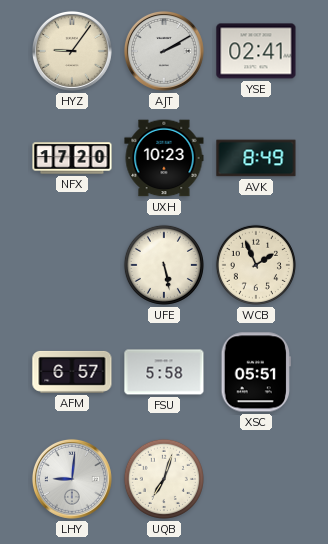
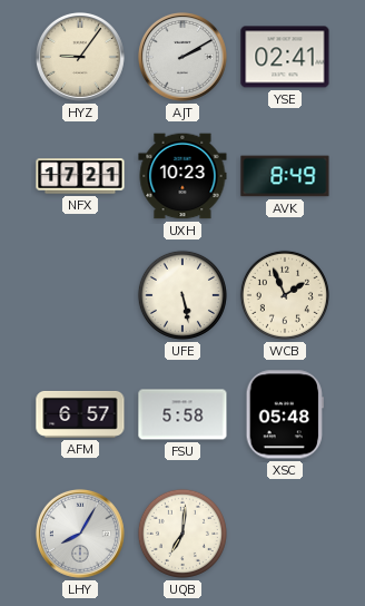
NFX: 17:20 -> 17:21
XSC: 05:51 -> 05:48
LHY: 9:01 -> 8:05
UQB: 7:03 -> 7:01
